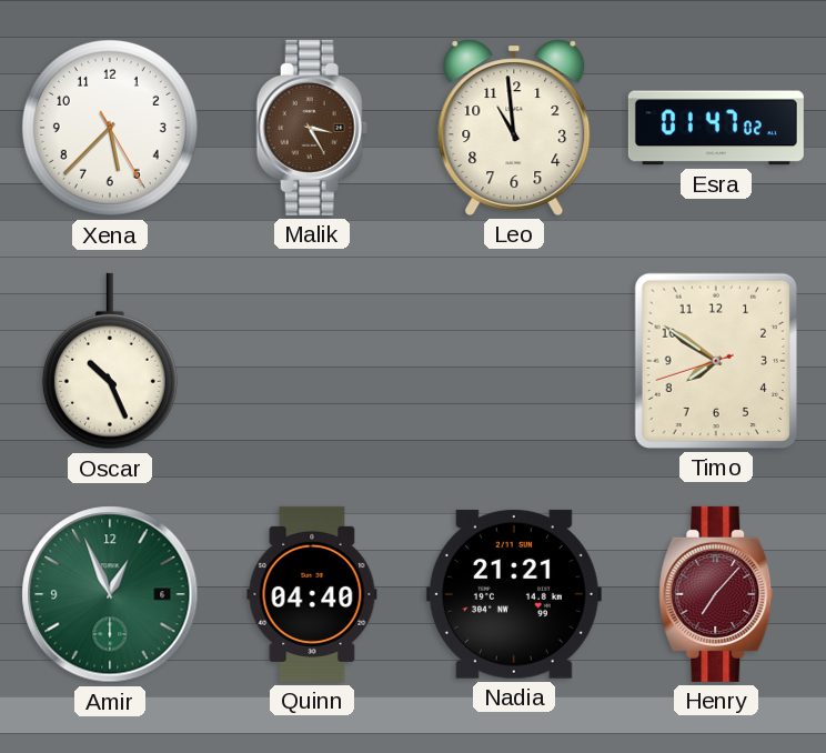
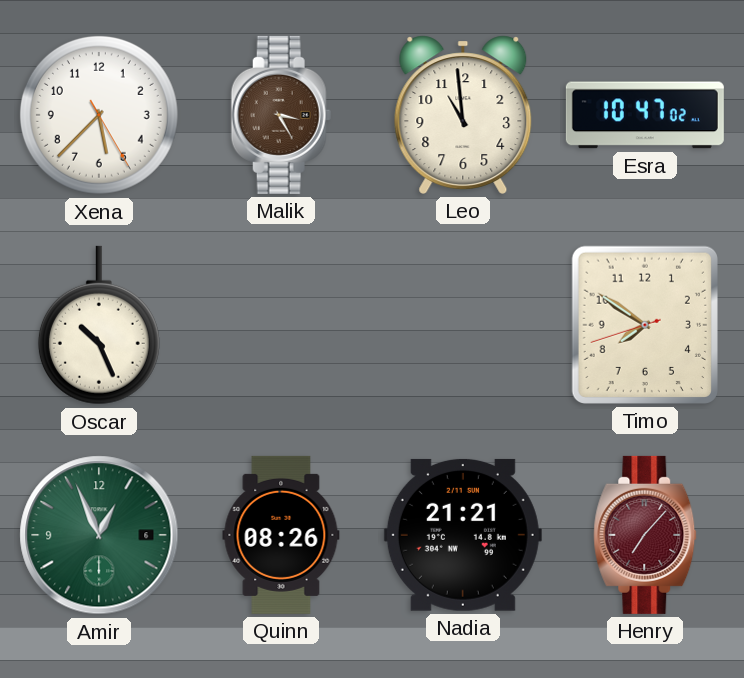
Esra: 01:47 -> 10:47
Quinn: 04:40 -> 08:26
